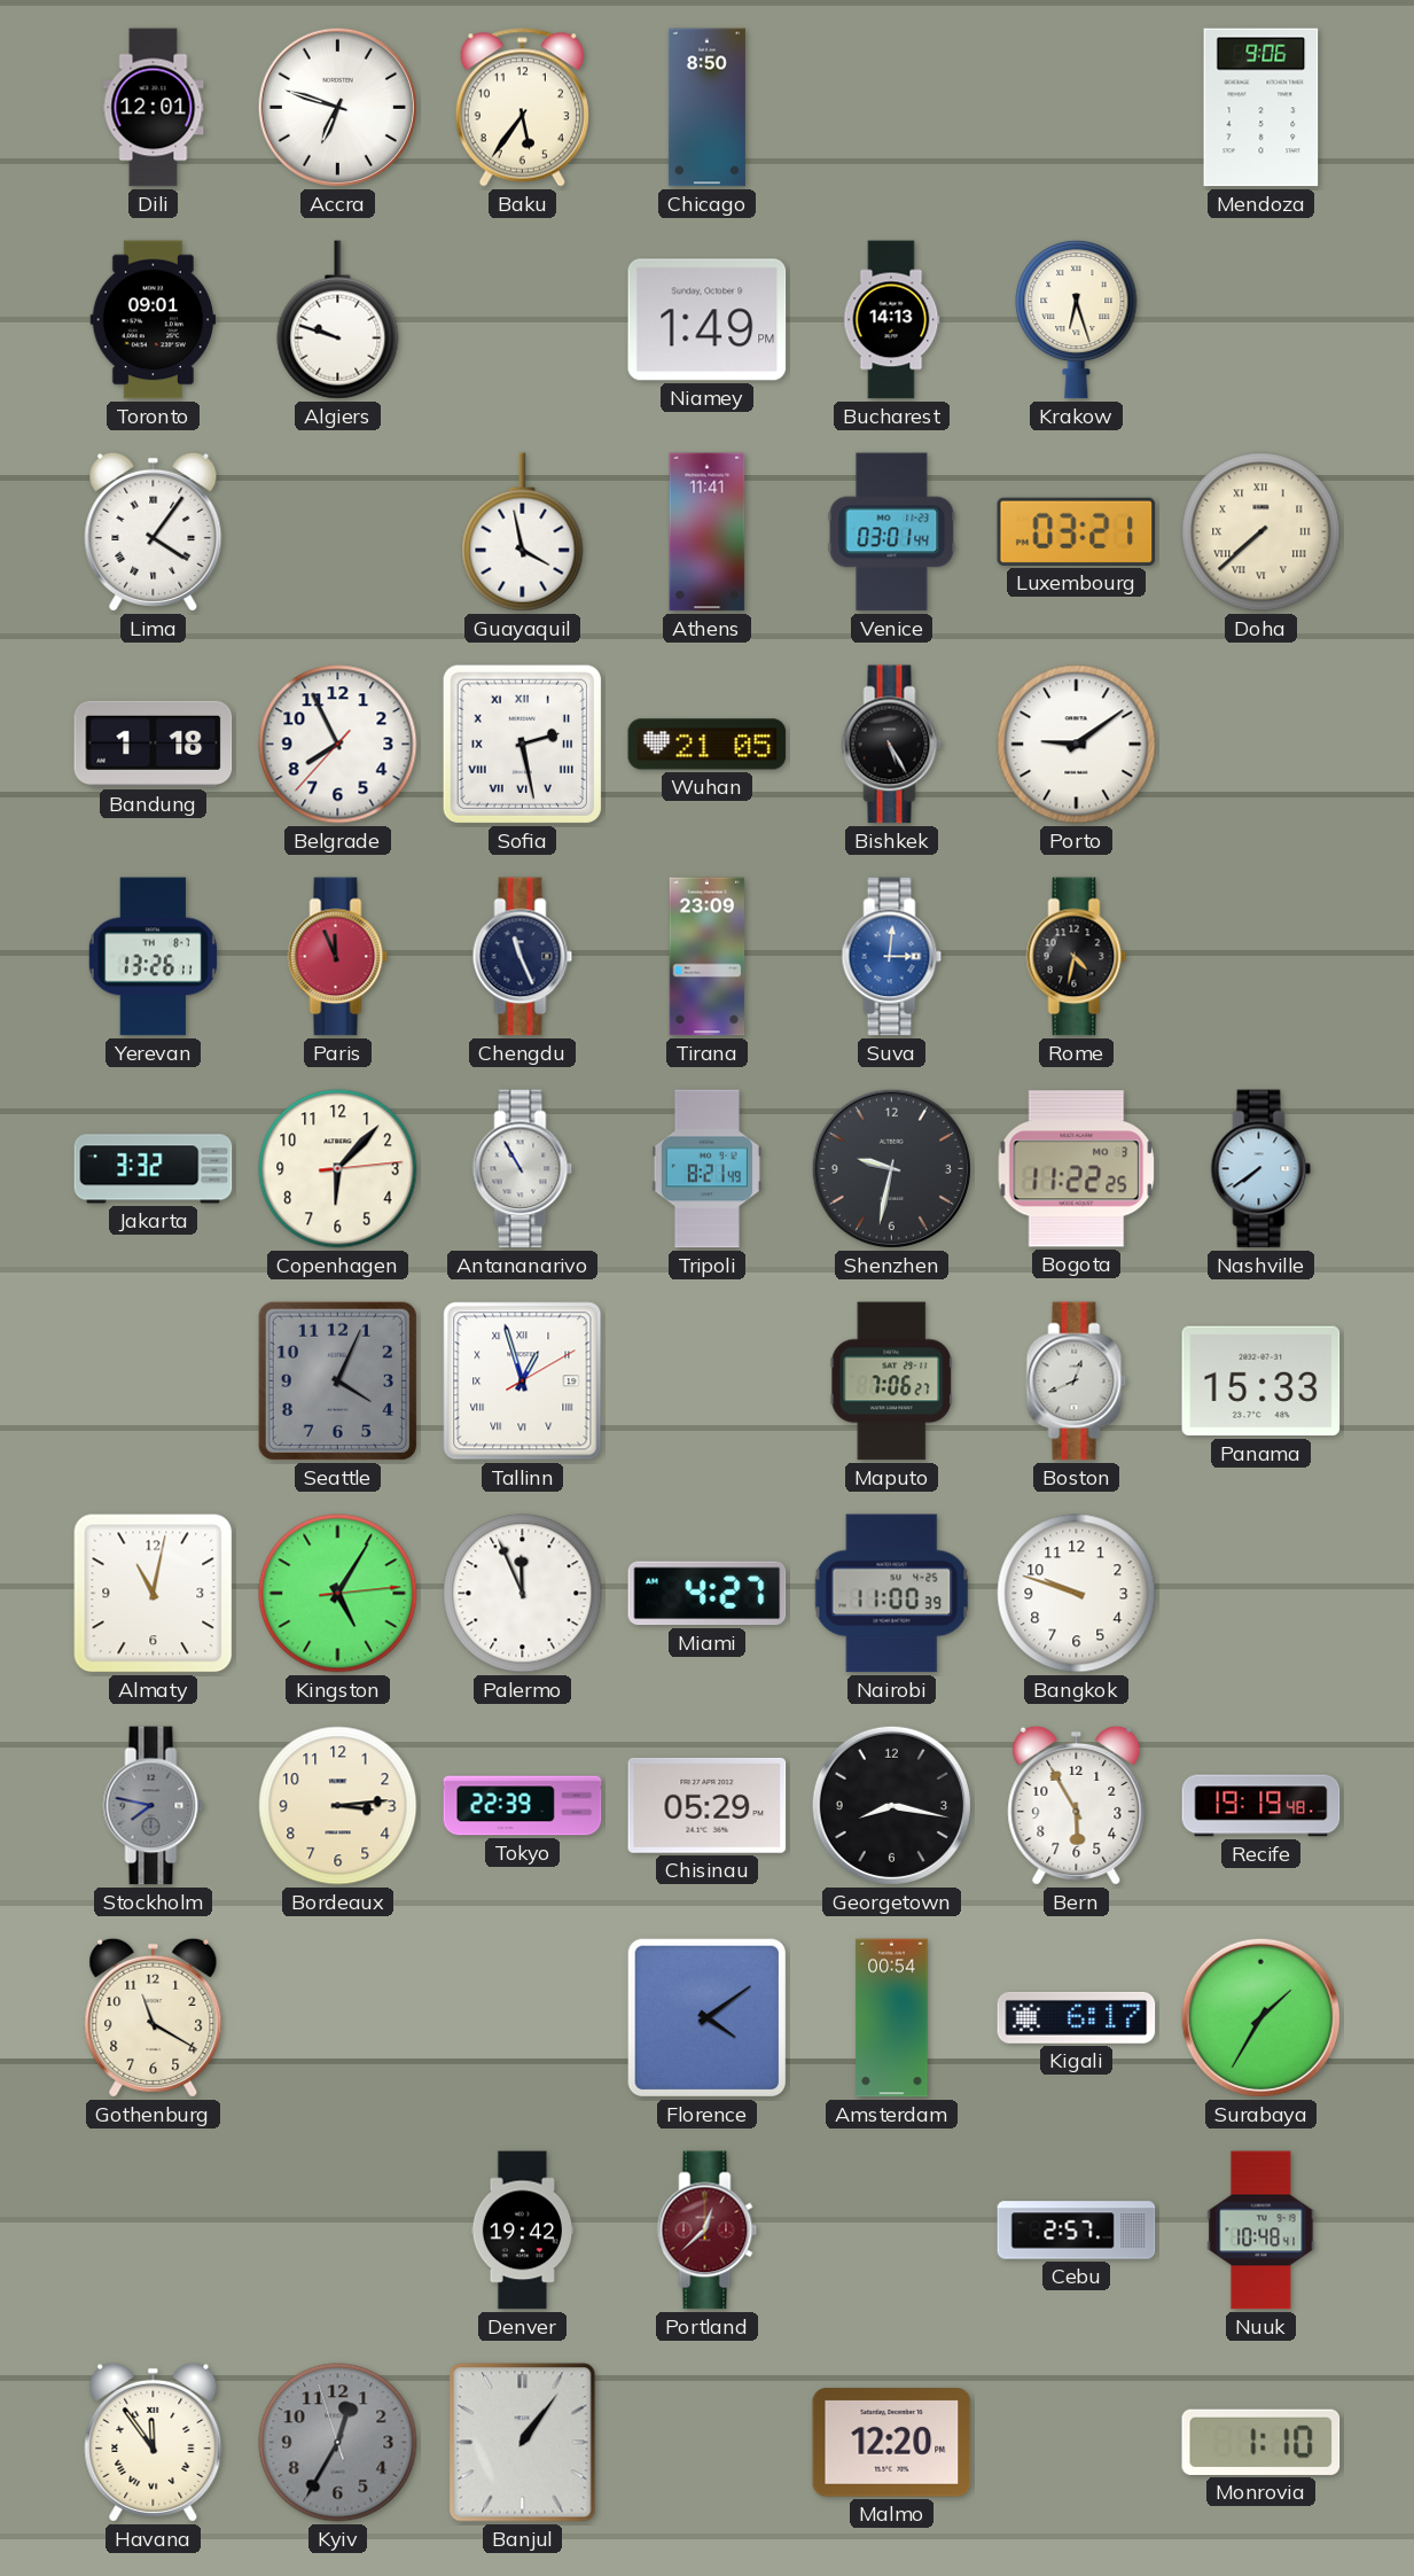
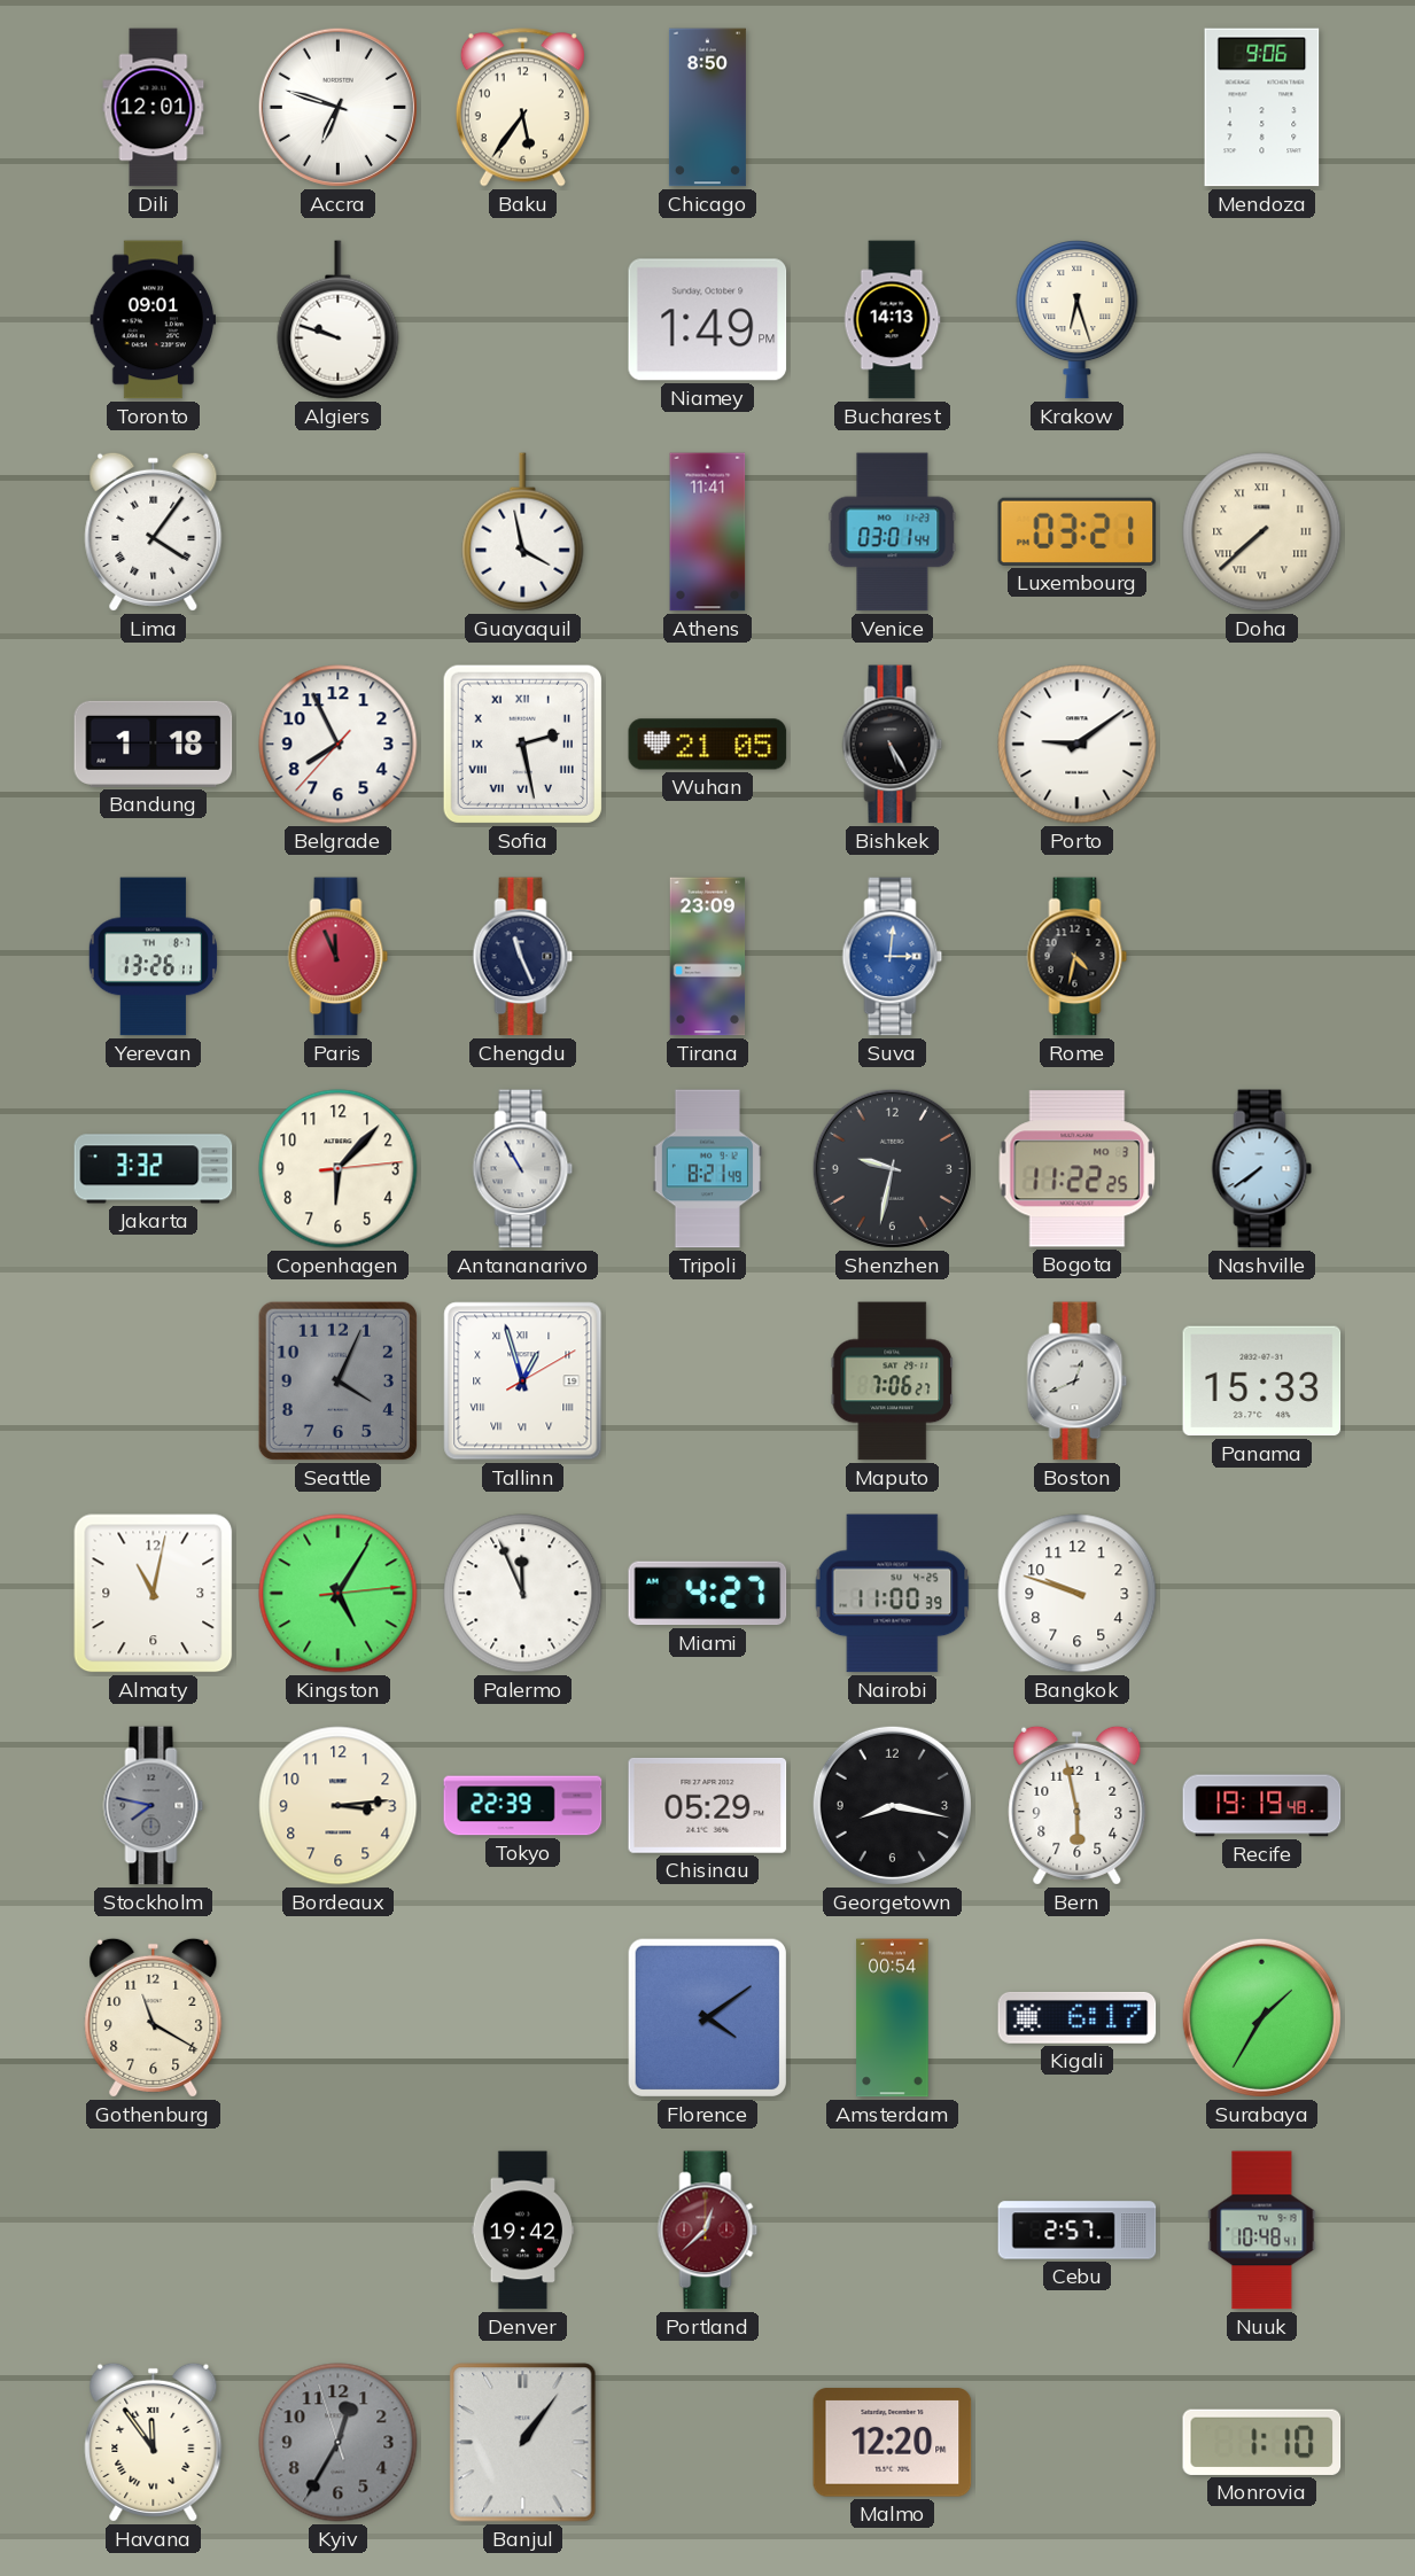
Bern: 5:55 -> 5:58
